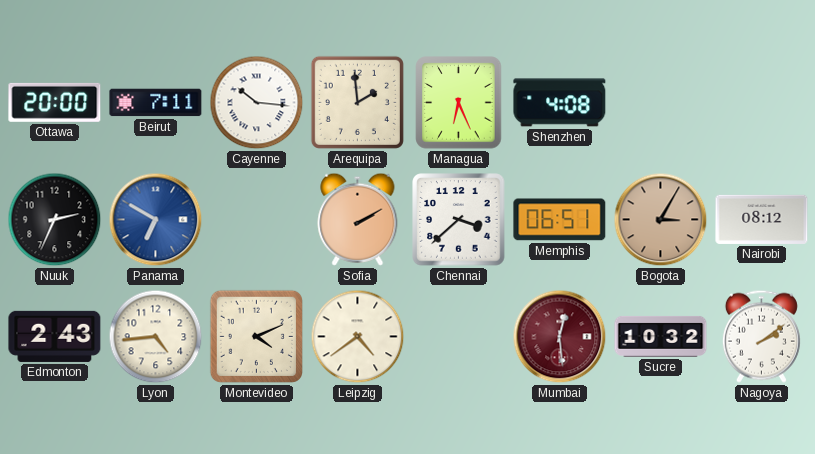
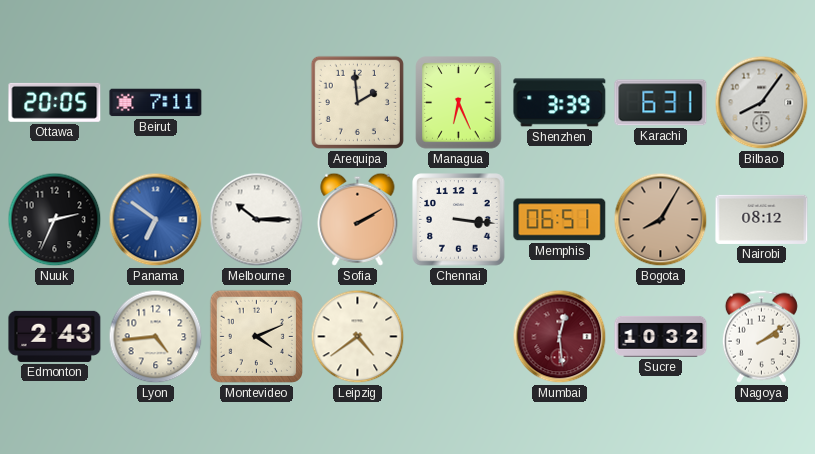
Ottawa: 20:00 -> 20:05
Cayenne: 10:16 -> none
Shenzhen: 4:08 -> 3:39
Karachi: none -> 6:31
Bilbao: none -> 8:06
Panama: 6:50 -> 6:51
Melbourne: none -> 10:15
Chennai: 3:38 -> 3:16
Bogota: 3:05 -> 8:05
